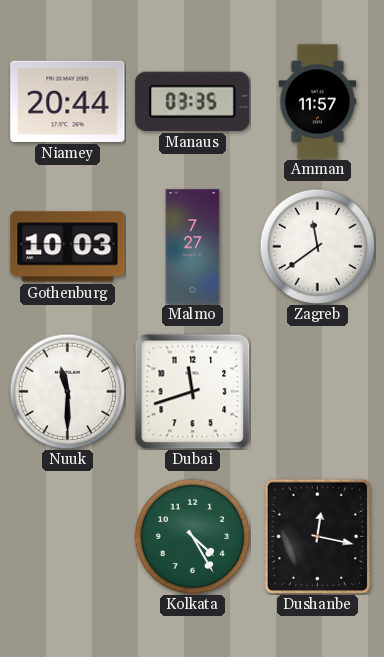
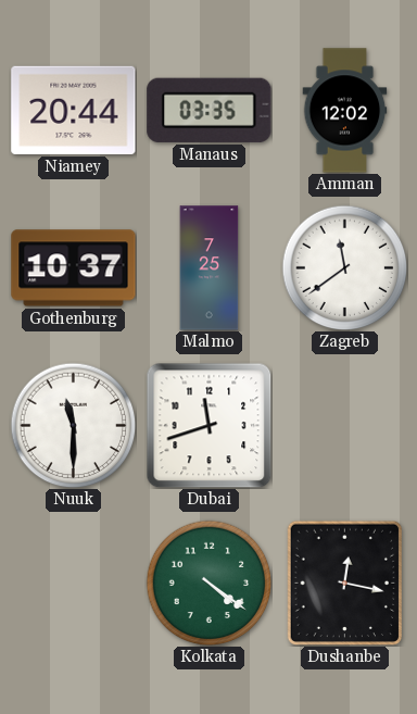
Amman: 11:57 -> 12:02
Gothenburg: 10:03 -> 10:37
Malmo: 7:27 -> 7:25
Kolkata: 4:25 -> 4:21
